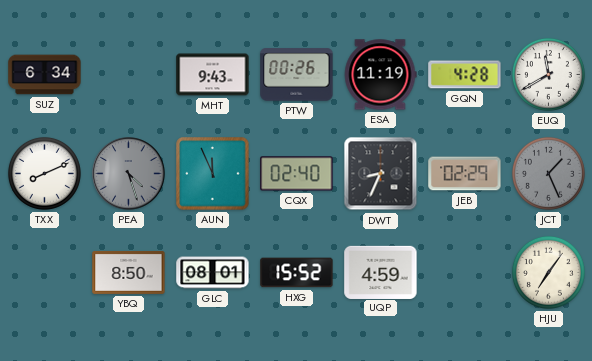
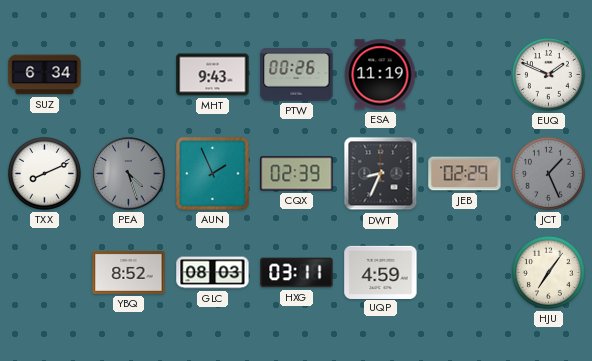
GQN: 4:28 -> none
EUQ: 11:40 -> 1:49
AUN: 11:56 -> 1:56
CQX: 02:40 -> 02:39
YBQ: 8:50 -> 8:52
GLC: 08:01 -> 08:03
HXG: 15:52 -> 03:11
